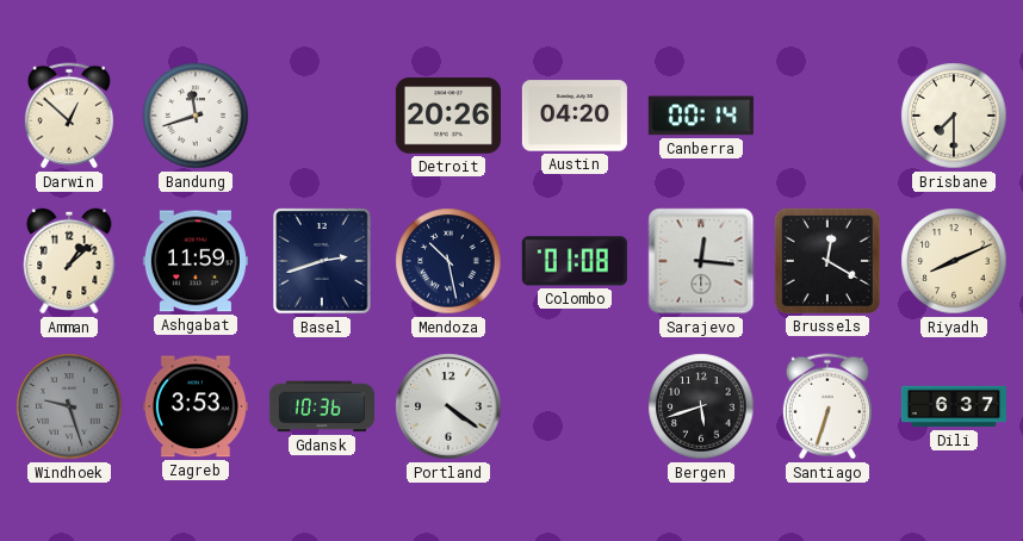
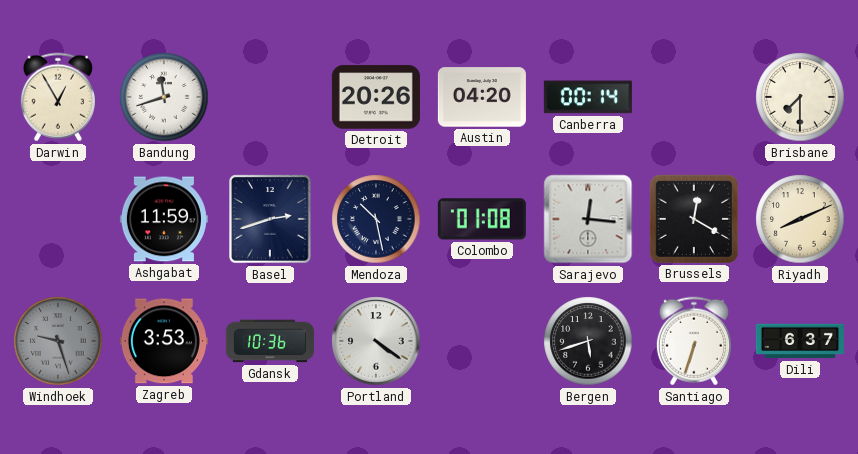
Darwin: 12:52 -> 12:55
Amman: 1:08 -> none
